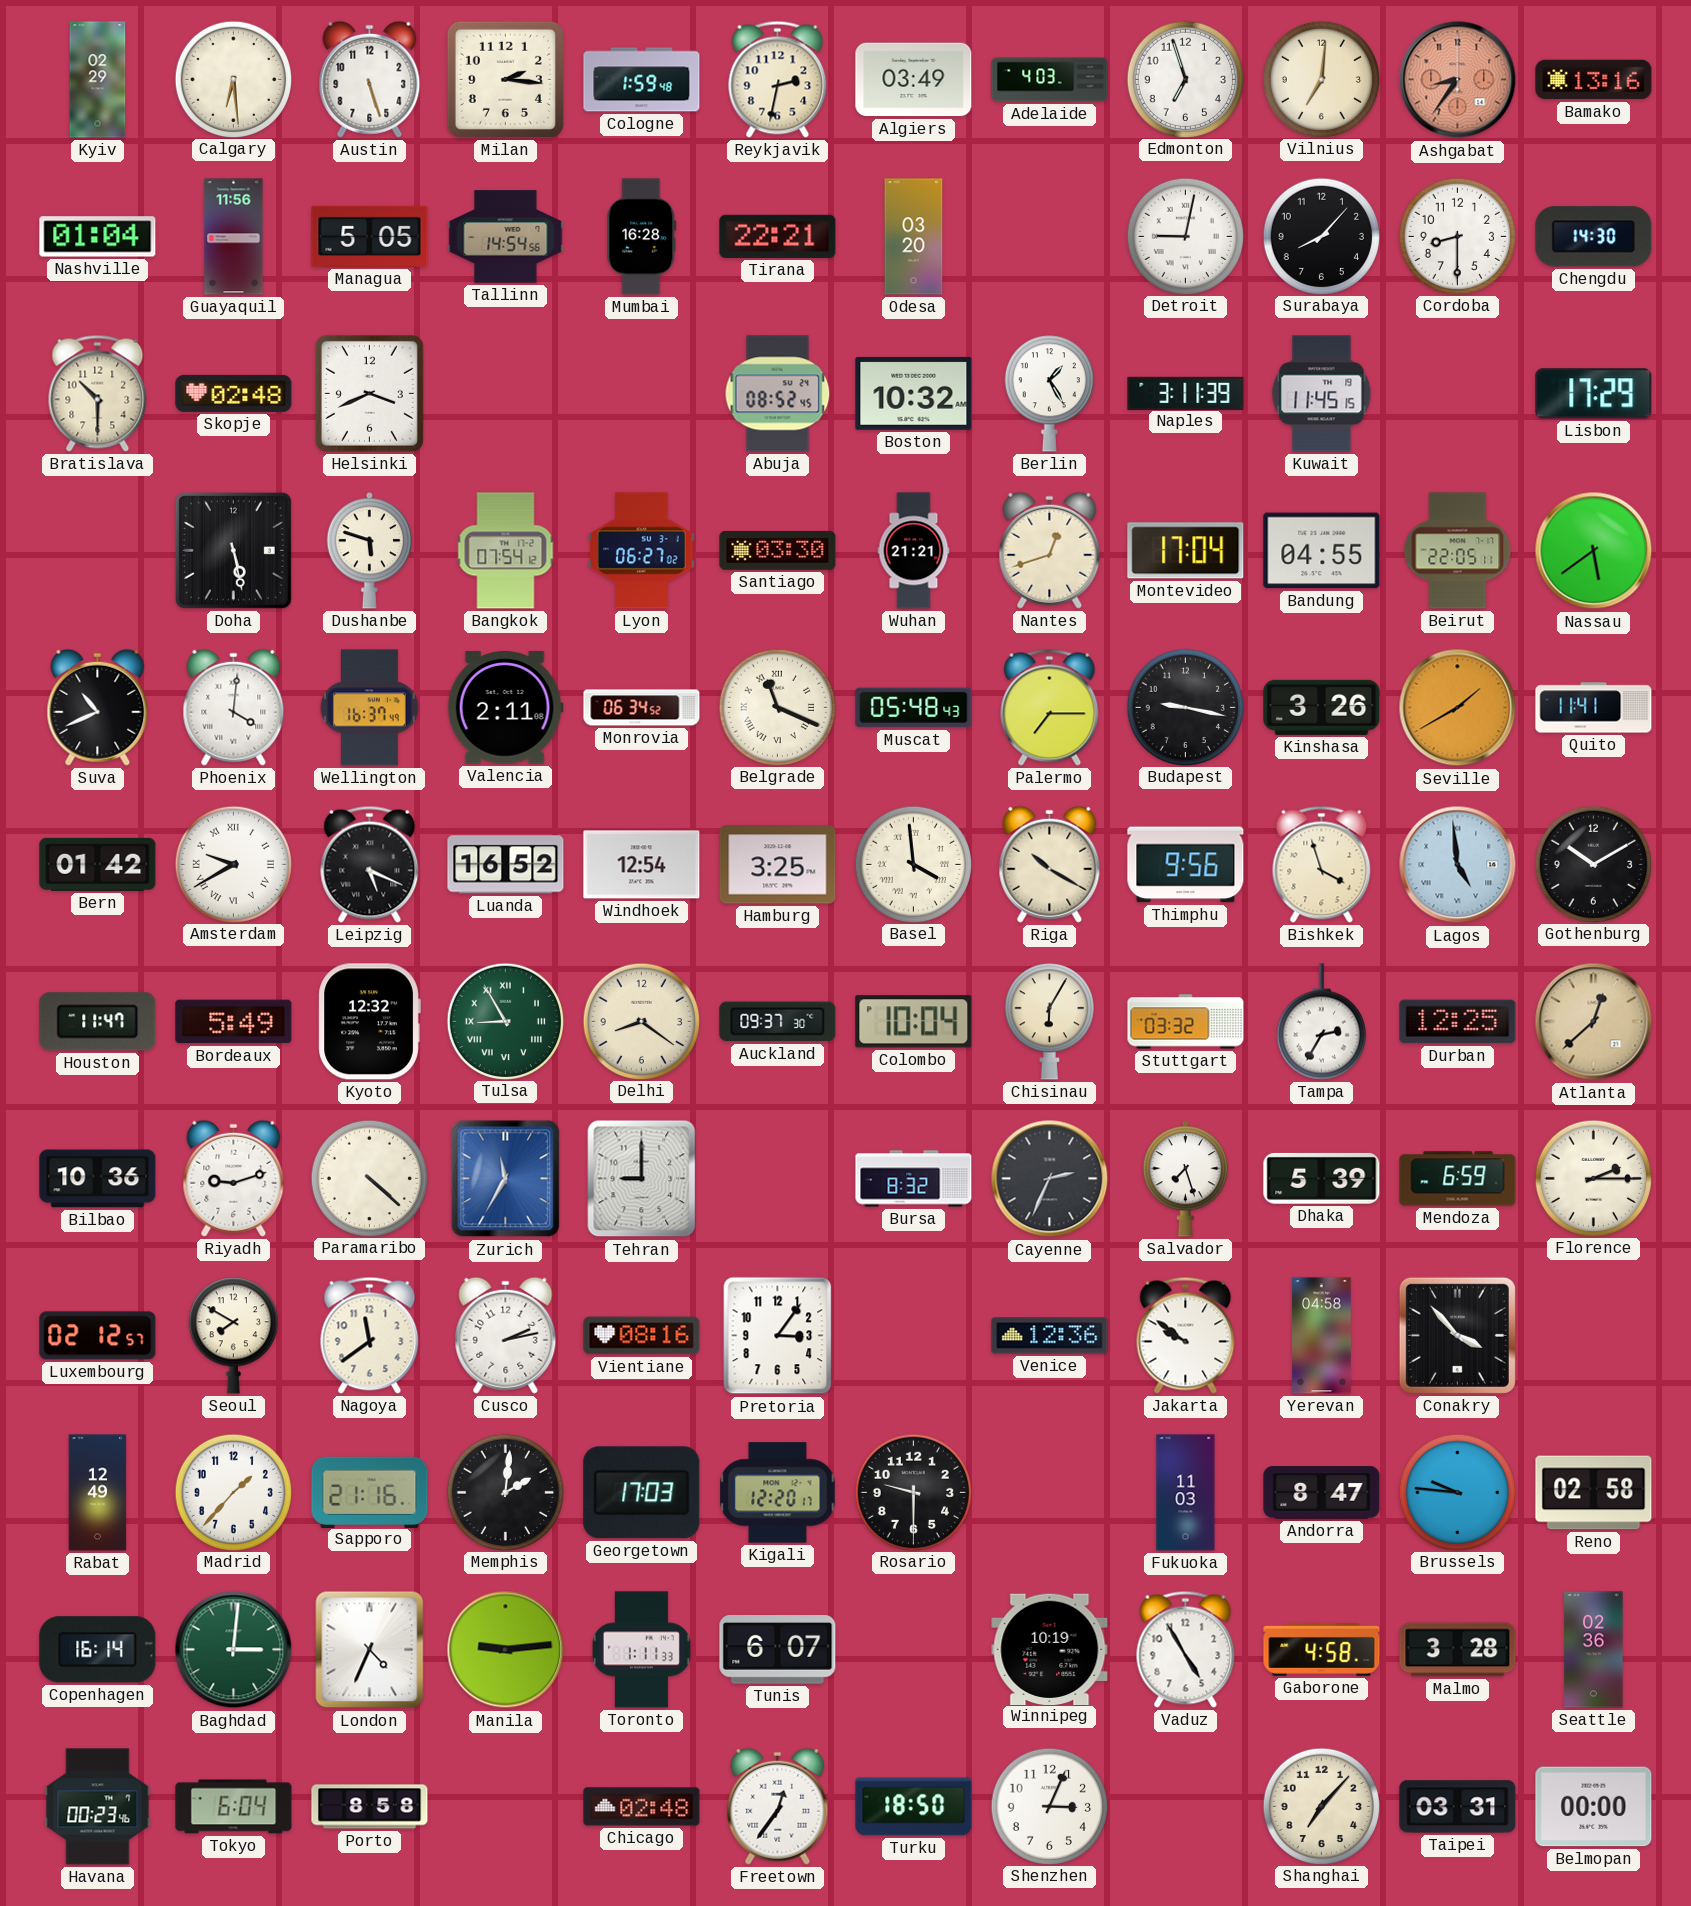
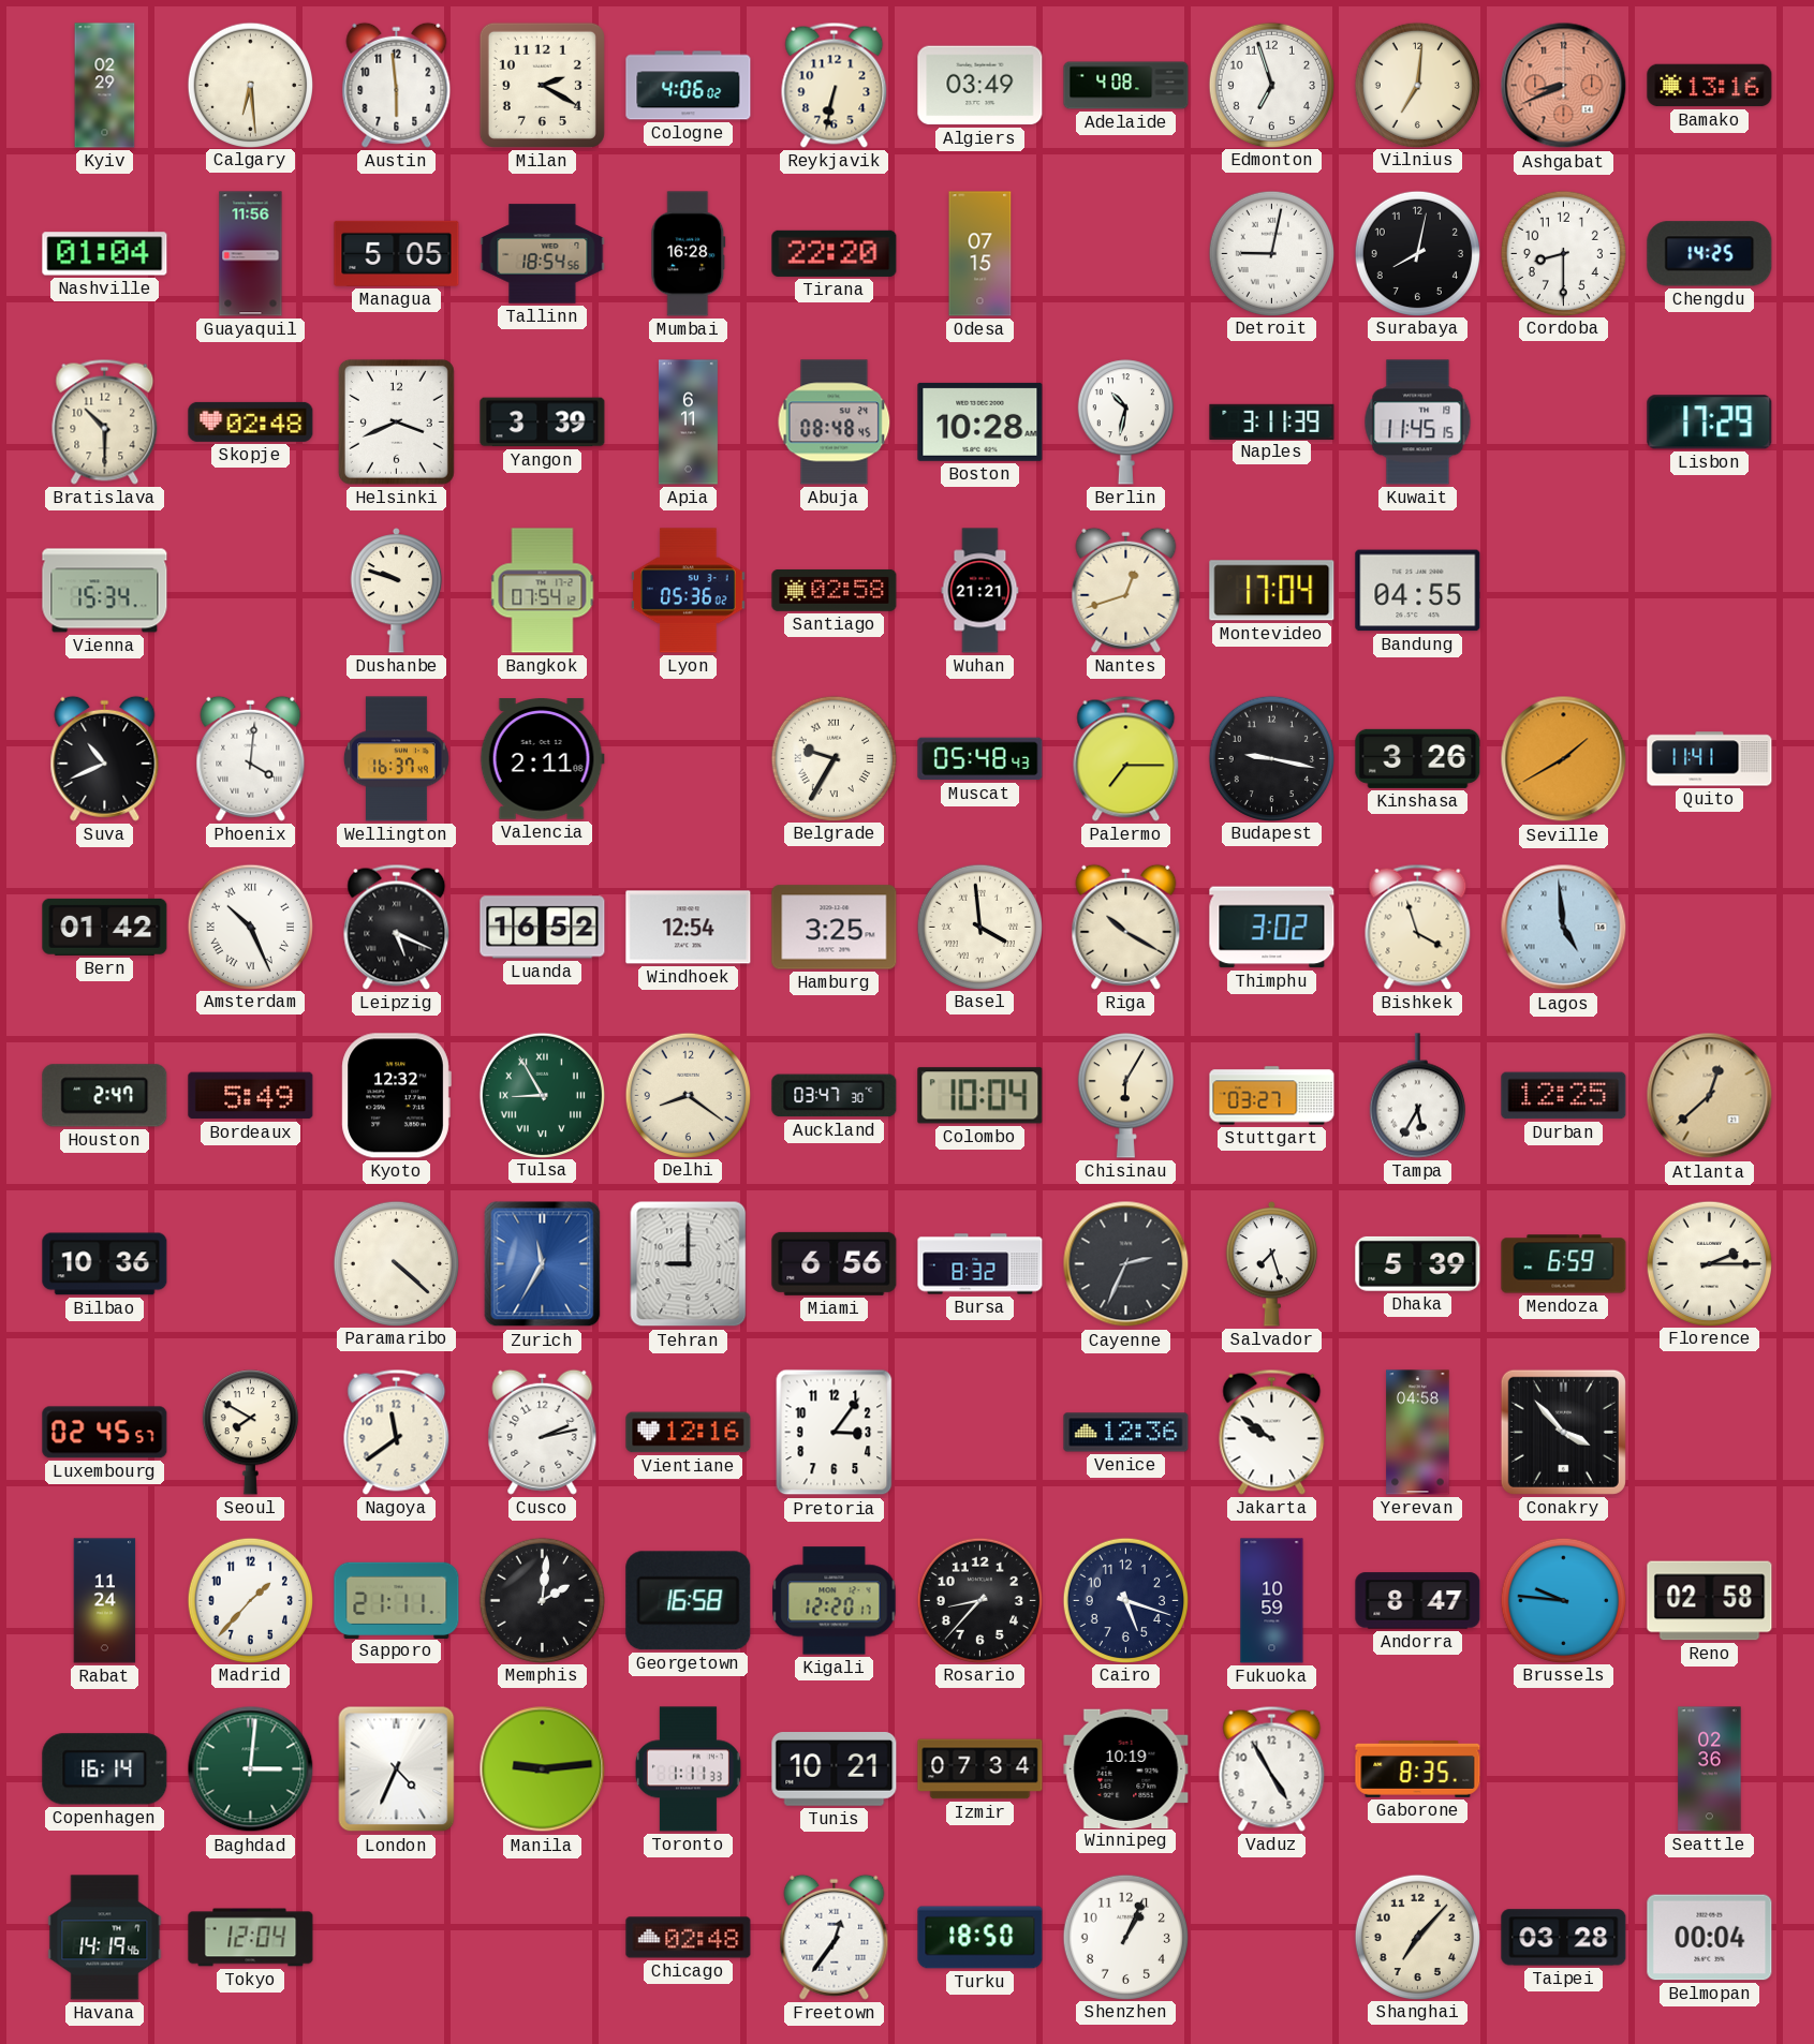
Austin: 5:27 -> 5:59
Milan: 2:16 -> 2:20
Cologne: 1:59 -> 4:06
Reykjavik: 2:32 -> 6:32
Adelaide: 4:03 -> 4:08
Ashgabat: 8:36 -> 8:41
Tallinn: 14:54 -> 18:54
Tirana: 22:21 -> 22:20
Odesa: 03:20 -> 07:15
Surabaya: 8:07 -> 8:02
Chengdu: 14:30 -> 14:25
Yangon: none -> 3:39
Apia: none -> 6:11
Abuja: 08:52 -> 08:48
Boston: 10:32 -> 10:28
Berlin: 1:25 -> 10:32
Vienna: none -> 15:34
Doha: 5:28 -> none
Dushanbe: 5:48 -> 9:48
Lyon: 06:27 -> 05:36
Santiago: 03:30 -> 02:58
Beirut: 22:05 -> none
Nassau: 5:39 -> none
Monrovia: 06:34 -> none
Belgrade: 11:19 -> 9:35
Amsterdam: 9:40 -> 10:26
Thimphu: 9:56 -> 3:02
Gothenburg: 10:10 -> none
Houston: 11:47 -> 2:47
Auckland: 09:37 -> 03:47
Stuttgart: 03:32 -> 03:27
Tampa: 2:35 -> 5:35
Riyadh: 9:12 -> none
Miami: none -> 6:56
Luxembourg: 02:12 -> 02:45
Vientiane: 08:16 -> 12:16
Rabat: 12:49 -> 11:24
Sapporo: 21:16 -> 21:11
Georgetown: 17:03 -> 16:58
Rosario: 9:30 -> 8:37
Cairo: none -> 5:18
Fukuoka: 11:03 -> 10:59
Tunis: 6:07 -> 10:21
Izmir: none -> 07:34
Gaborone: 4:58 -> 8:35
Malmo: 3:28 -> none
Havana: 00:23 -> 14:19
Tokyo: 6:04 -> 12:04
Porto: 8:58 -> none
Shenzhen: 3:04 -> 1:04
Taipei: 03:31 -> 03:28
Belmopan: 00:00 -> 00:04
